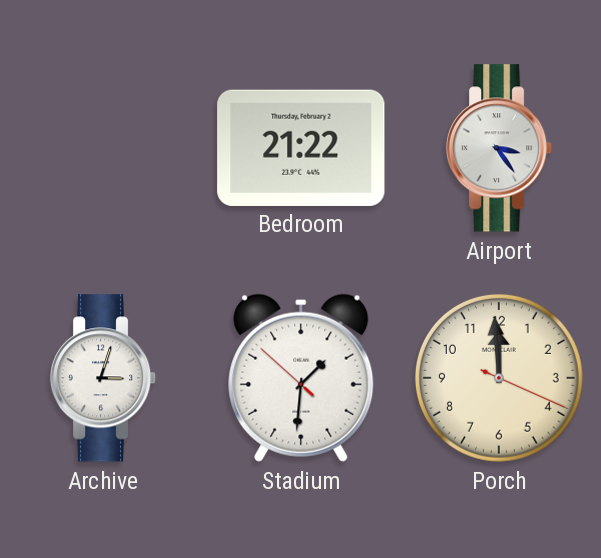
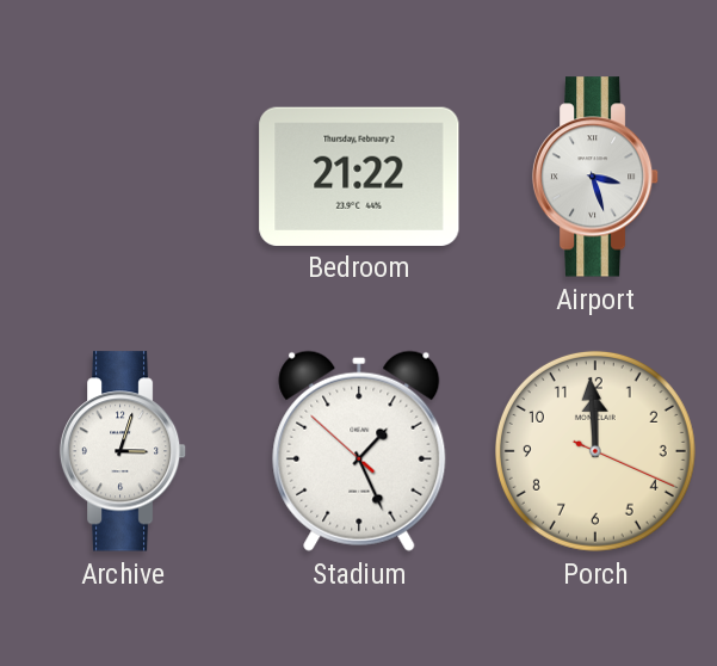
Airport: 3:24 -> 3:27
Stadium: 1:30 -> 1:25
